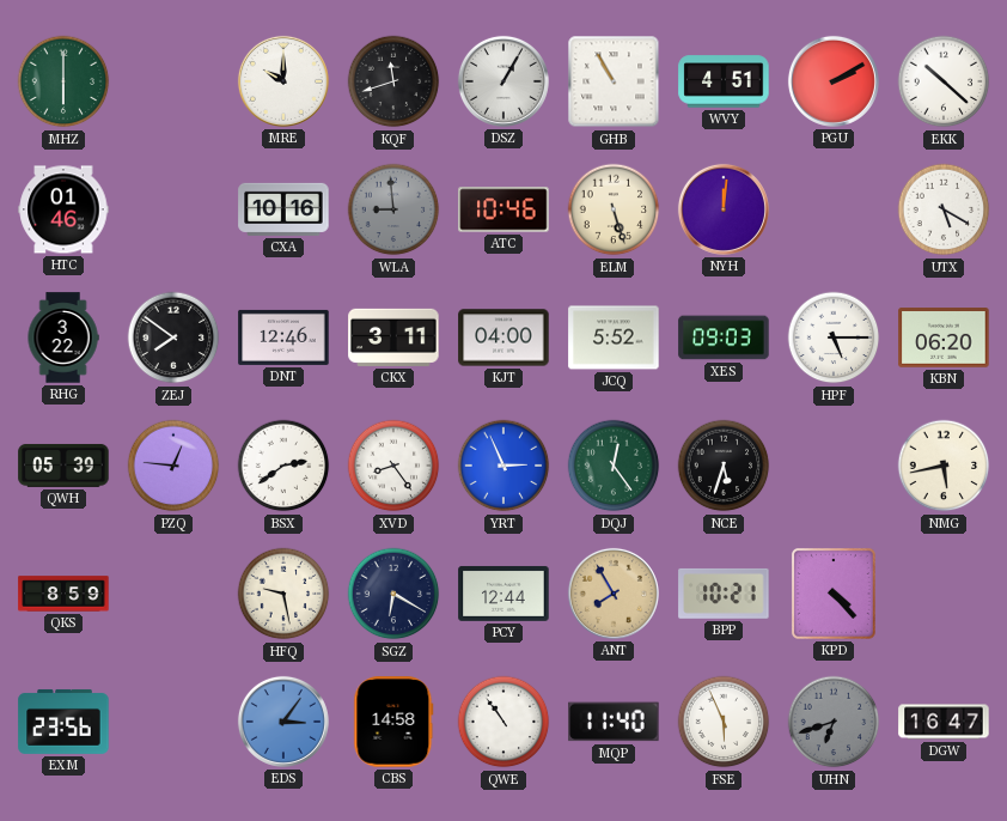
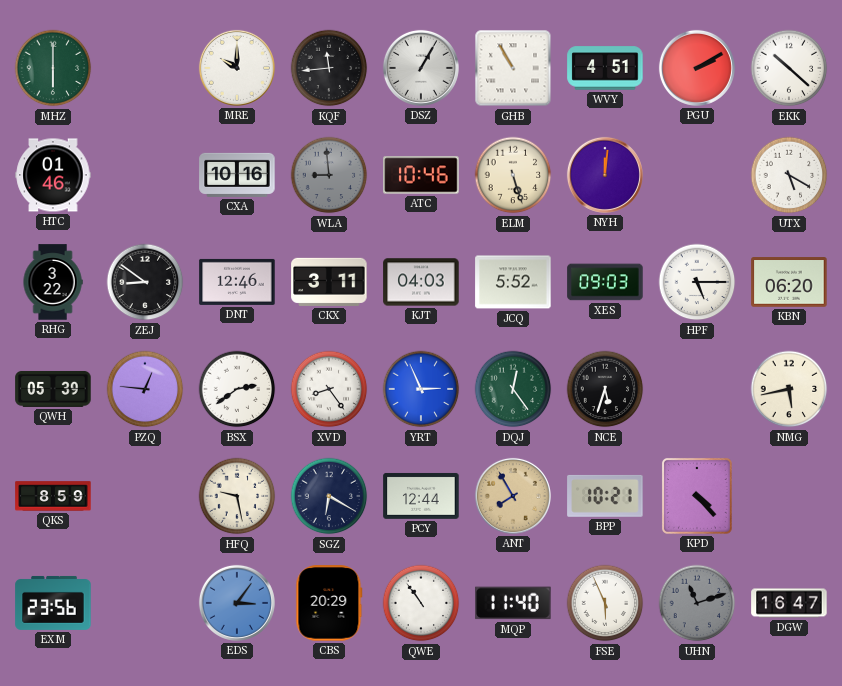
KQF: 11:42 -> 11:44
ZEJ: 7:51 -> 8:51
KJT: 04:00 -> 04:03
CBS: 14:58 -> 20:29
UHN: 6:42 -> 11:12
